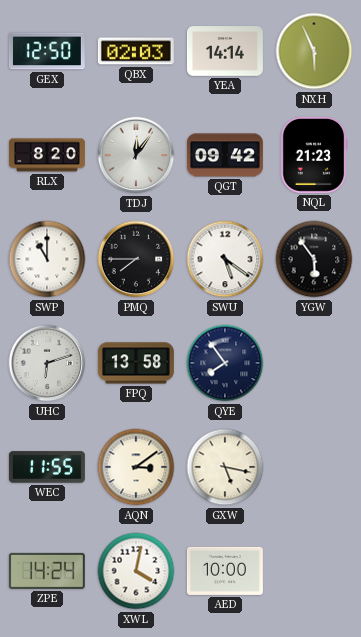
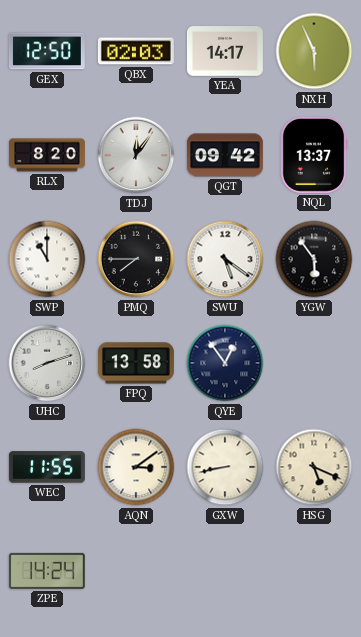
YEA: 14:14 -> 14:17
NQL: 21:23 -> 13:37
UHC: 6:12 -> 8:12
QYE: 7:54 -> 12:54
GXW: 5:17 -> 8:43
HSG: none -> 5:19
XWL: 4:02 -> none
AED: 10:00 -> none
